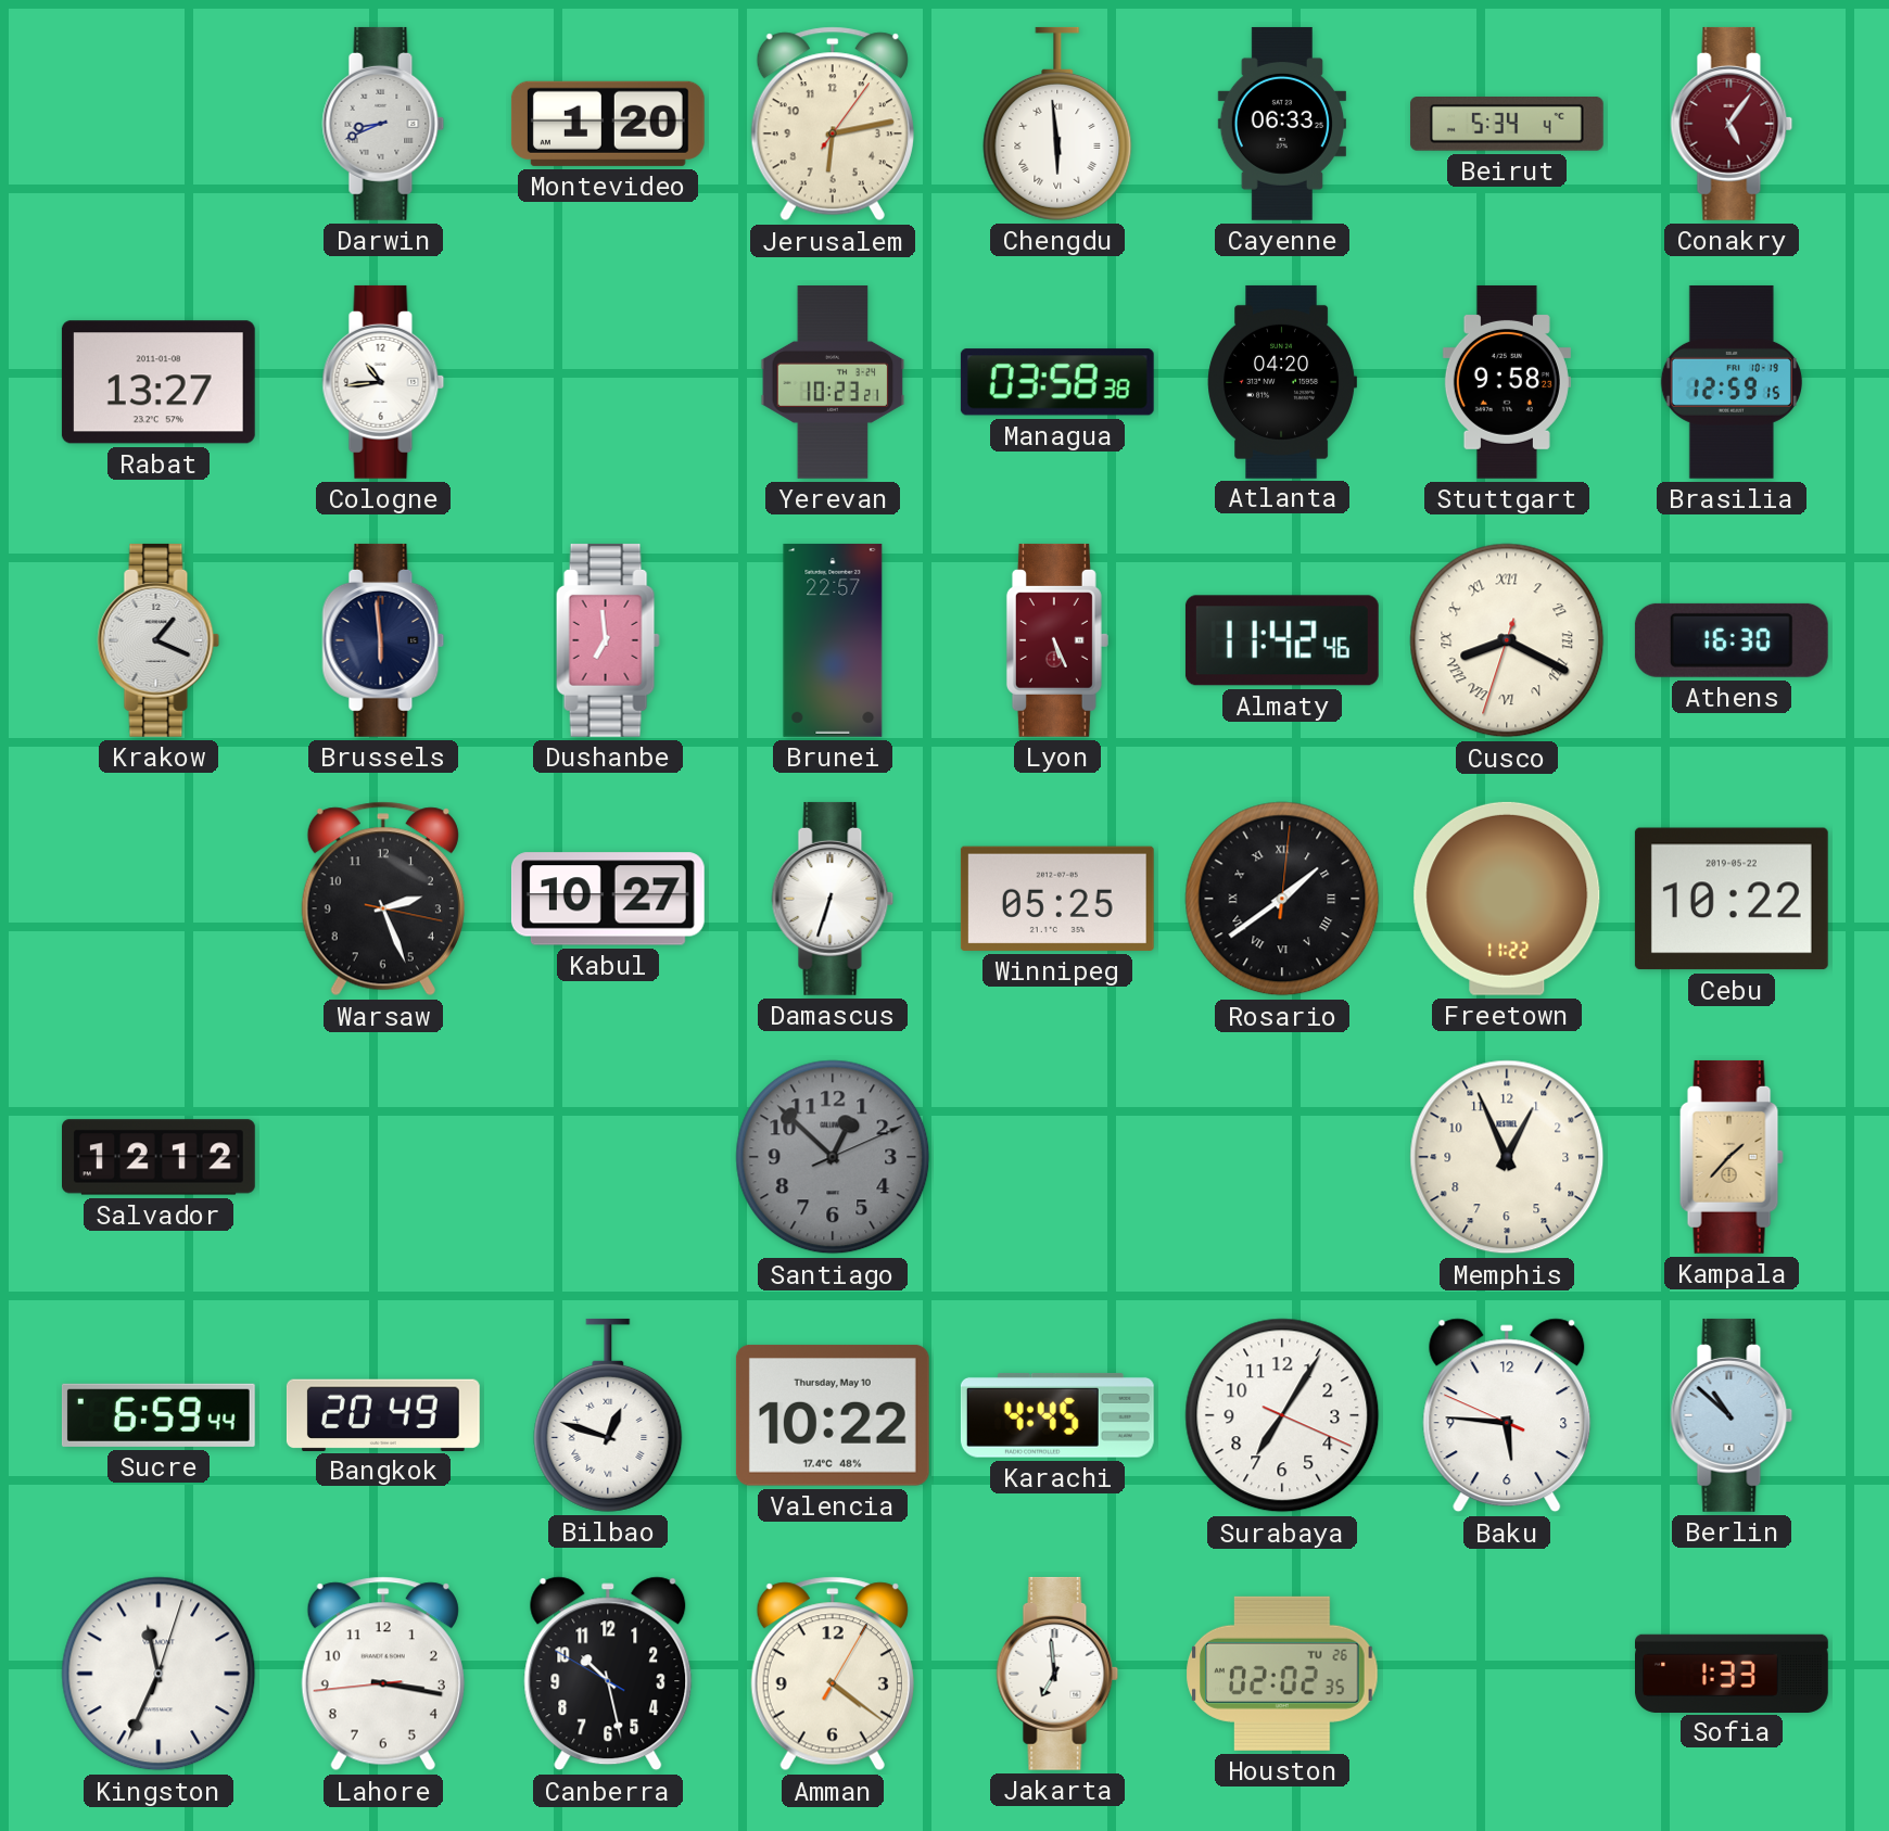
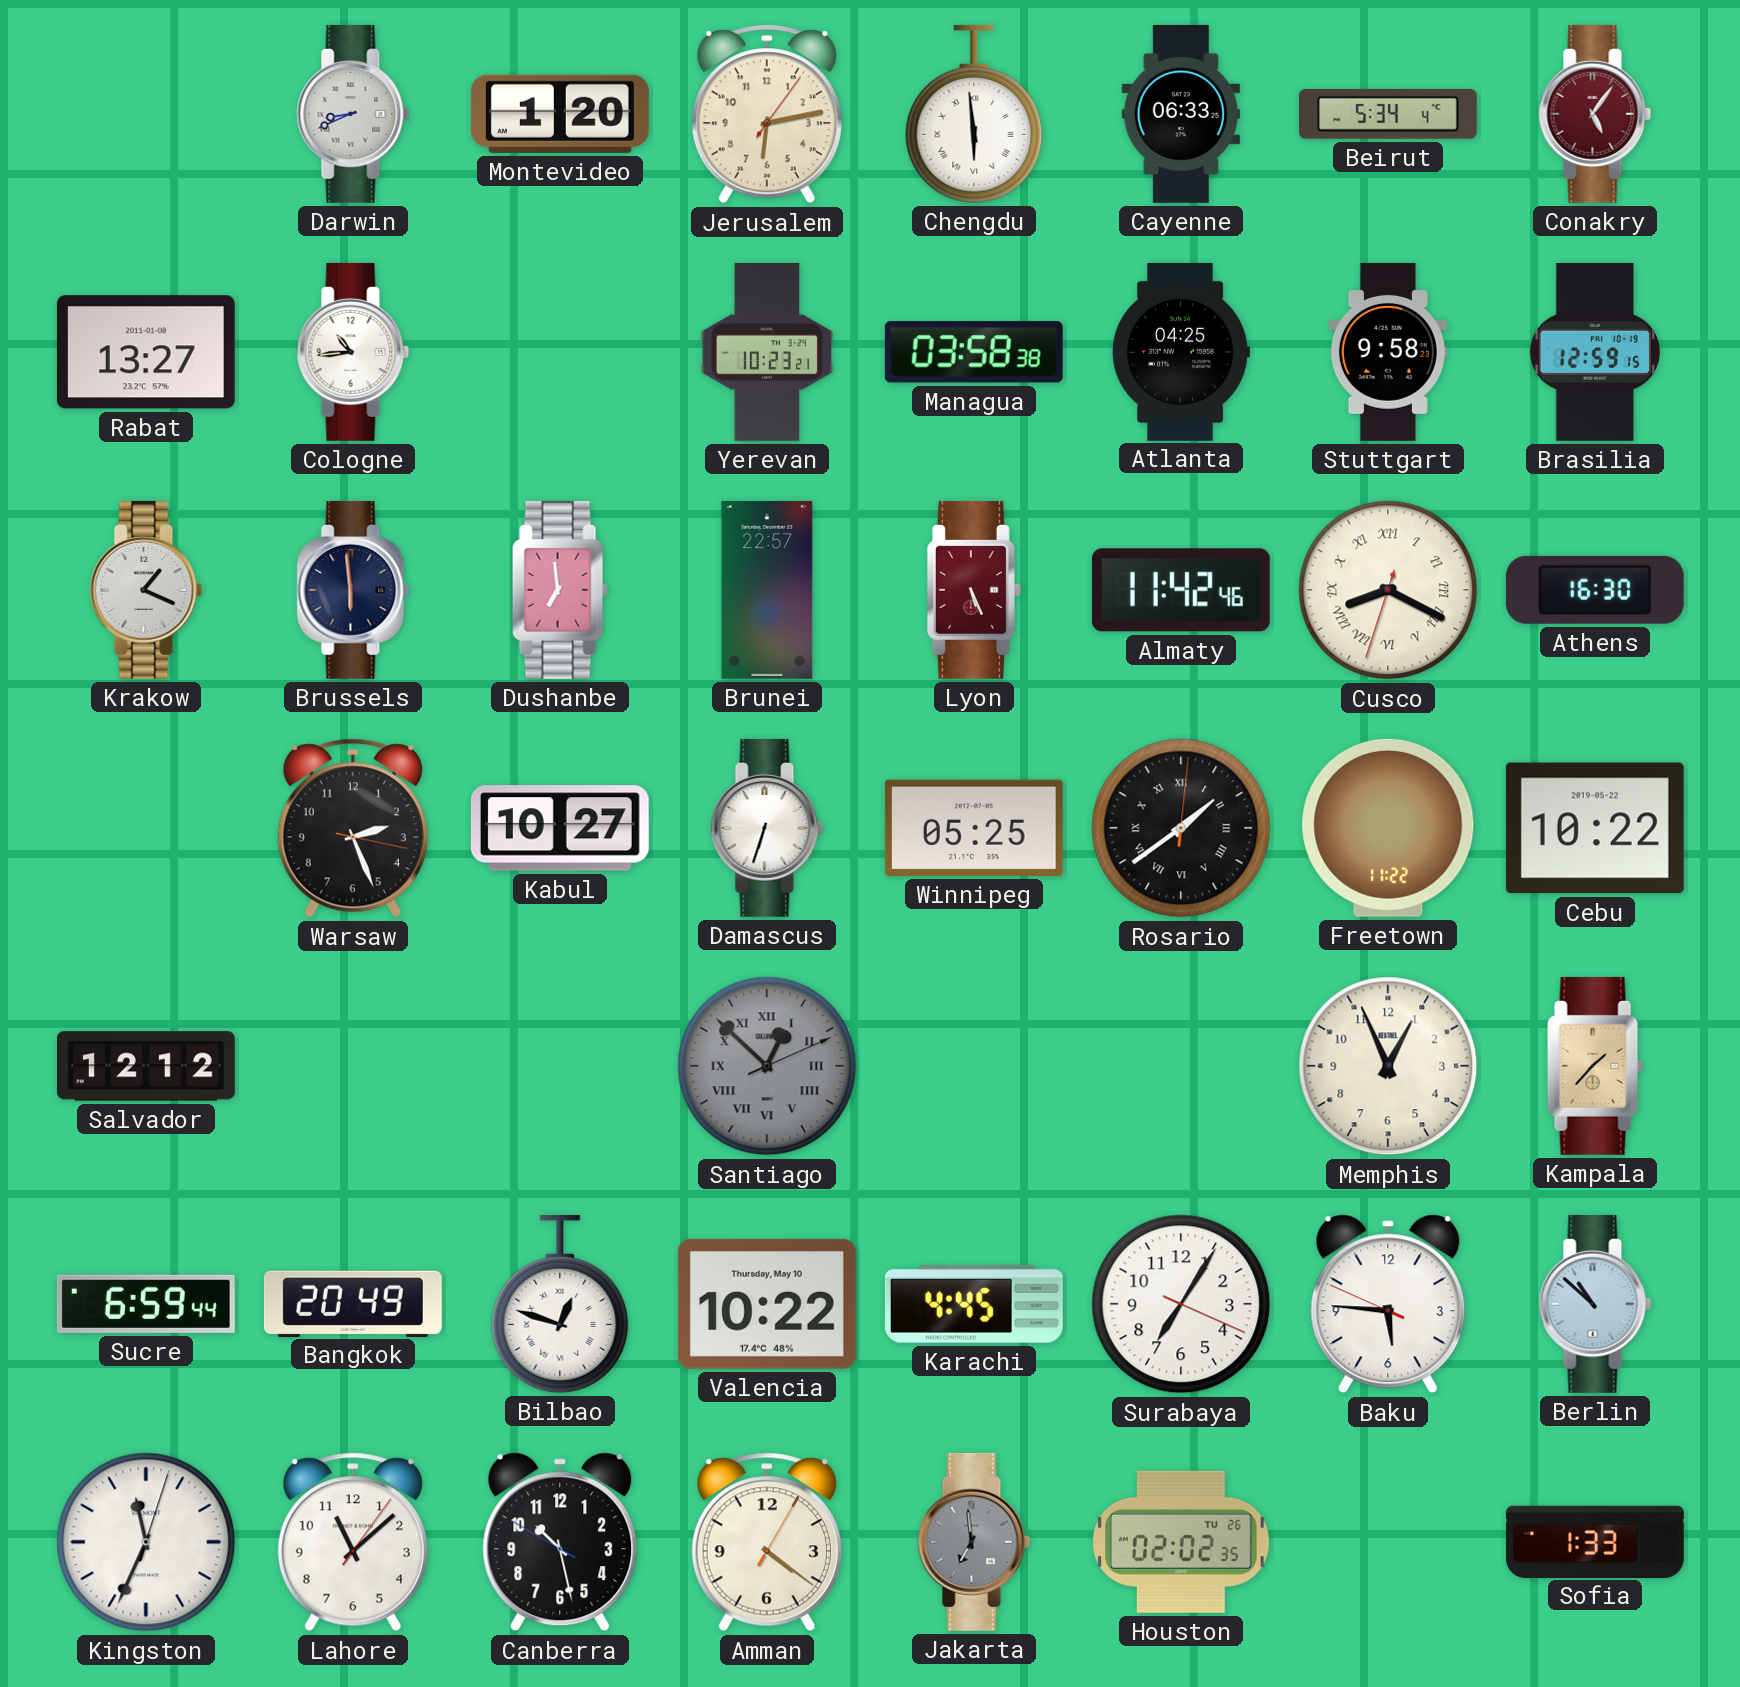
Atlanta: 04:20 -> 04:25
Santiago numerals: Arabic -> Roman
Lahore: 3:16 -> 11:08
Jakarta dial: white -> grey
